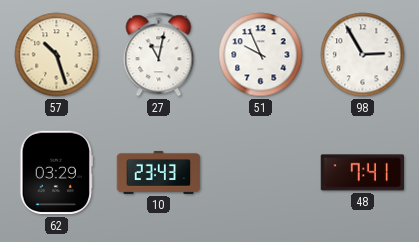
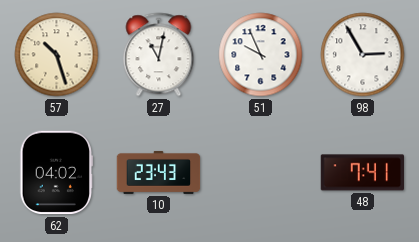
62: 03:29 -> 04:02
